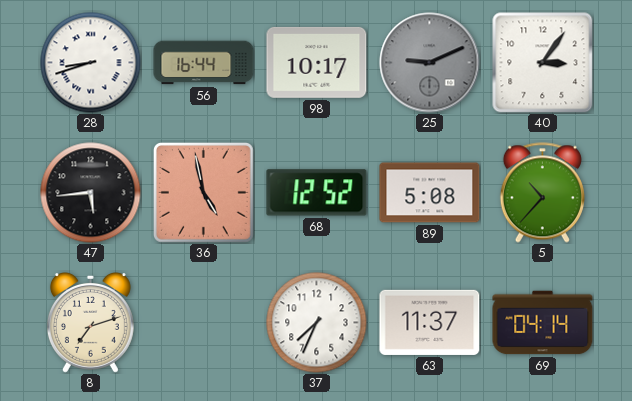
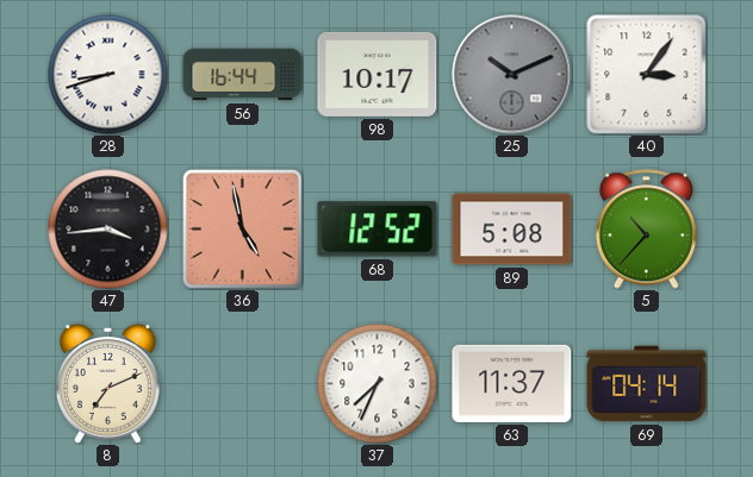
25: 9:11 -> 10:11
47: 5:44 -> 3:44
8: 7:12 -> 7:11
